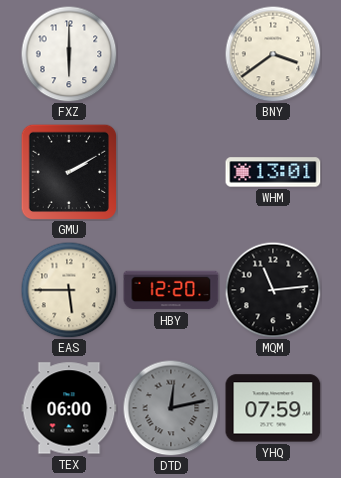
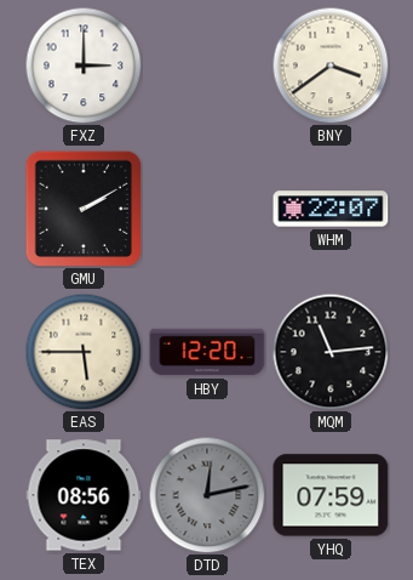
FXZ: 6:00 -> 3:00
WHM: 13:01 -> 22:07
TEX: 06:00 -> 08:56
